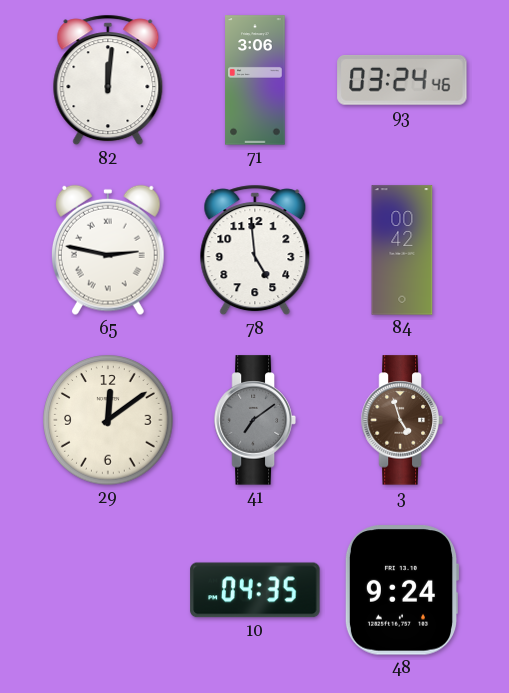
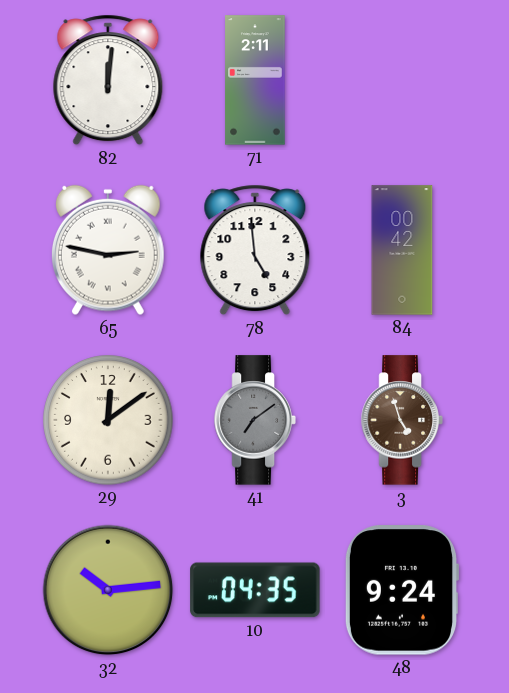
71: 3:06 -> 2:11
93: 03:24 -> none
32: none -> 10:14
